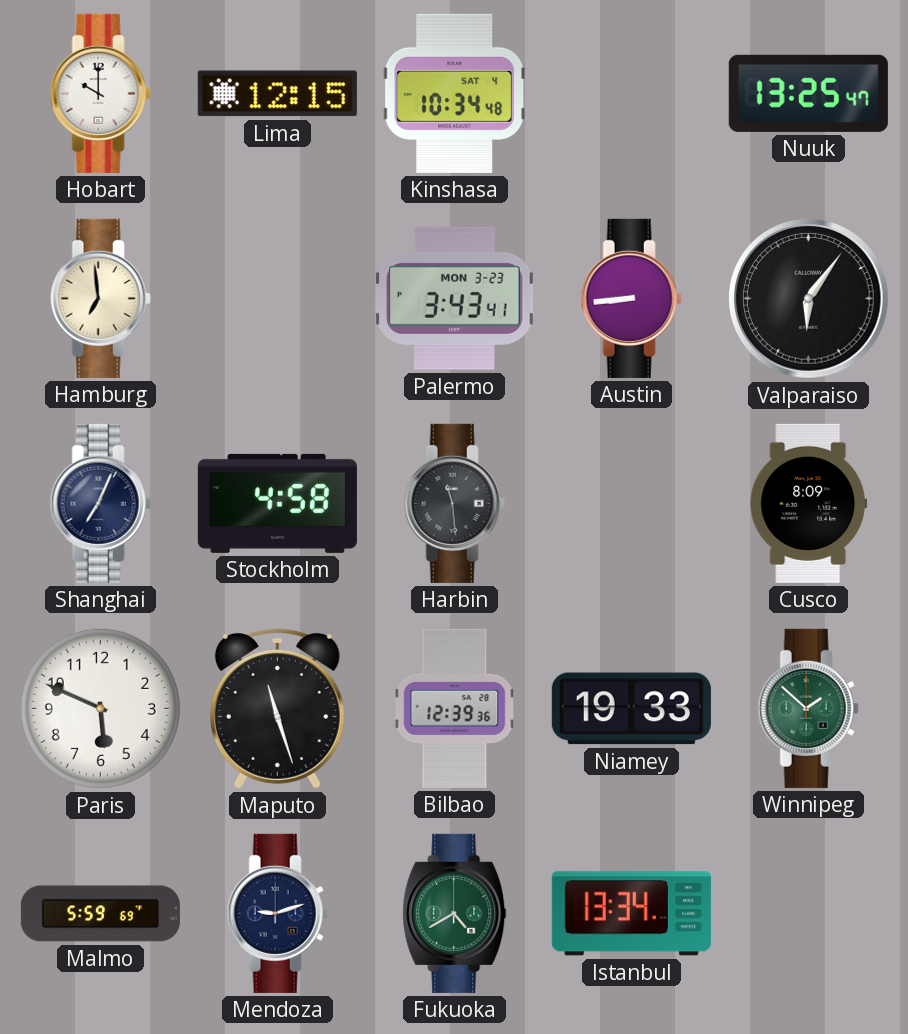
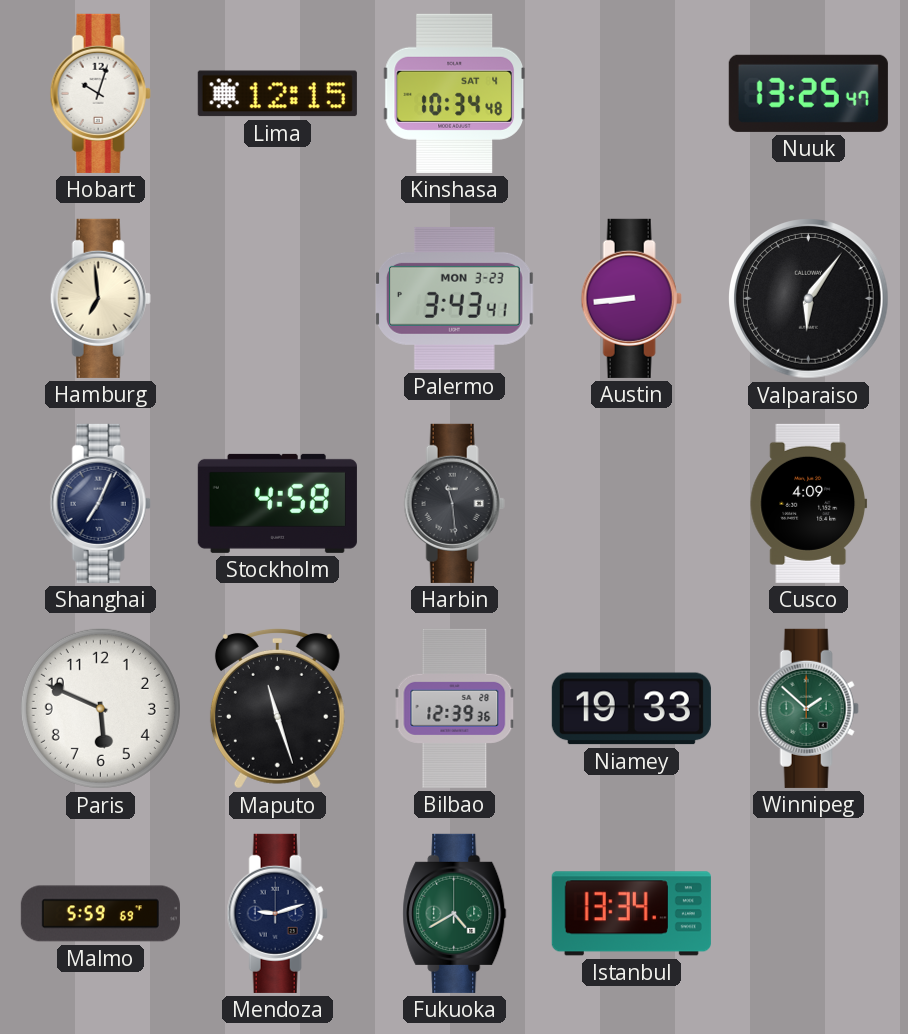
Hobart: 10:00 -> 10:03
Cusco: 8:09 -> 4:09
